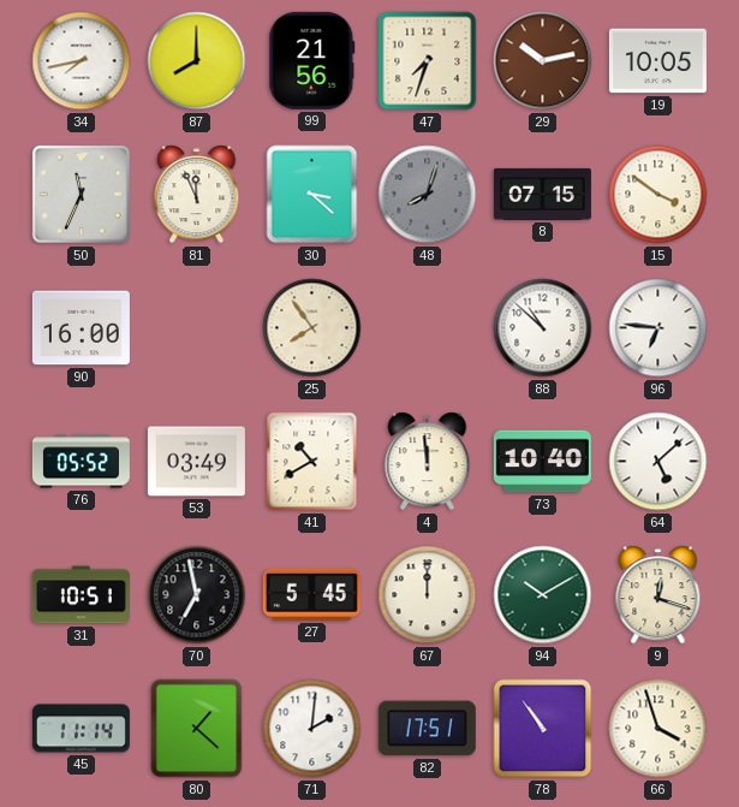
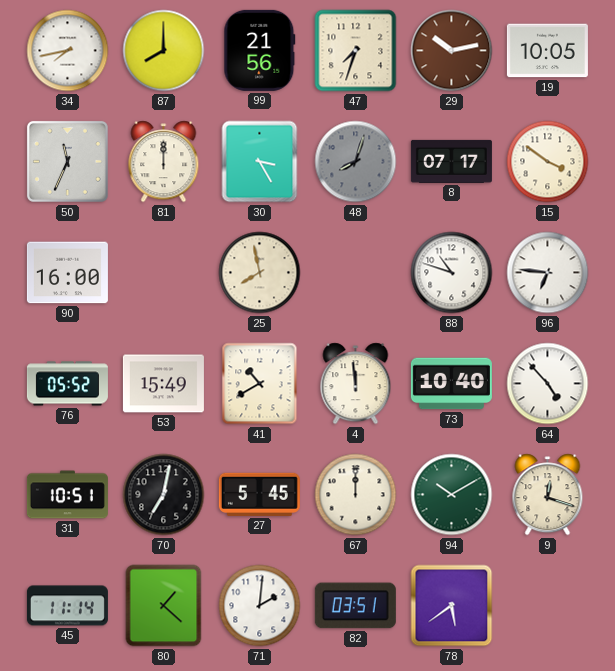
81: 11:56 -> 12:00
30: 3:22 -> 3:25
8: 07:15 -> 07:17
25: 7:54 -> 7:58
88: 10:52 -> 10:48
53: 03:49 -> 15:49
64: 5:08 -> 4:53
70: 6:58 -> 7:02
82: 17:51 -> 03:51
78: 10:54 -> 5:39
66: 3:57 -> none
